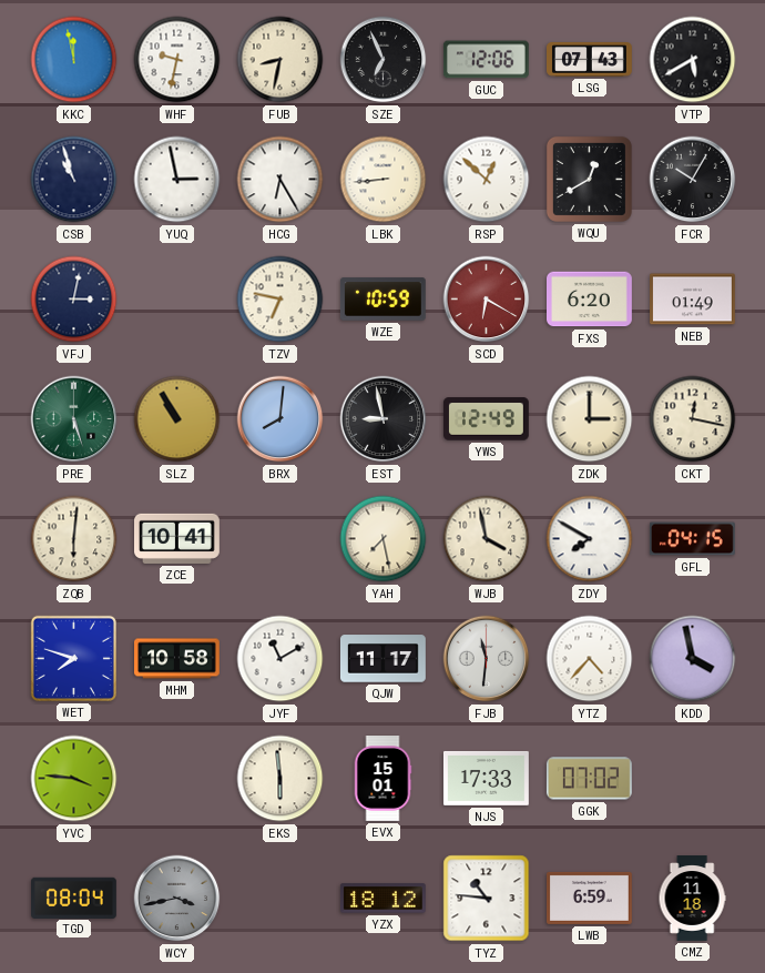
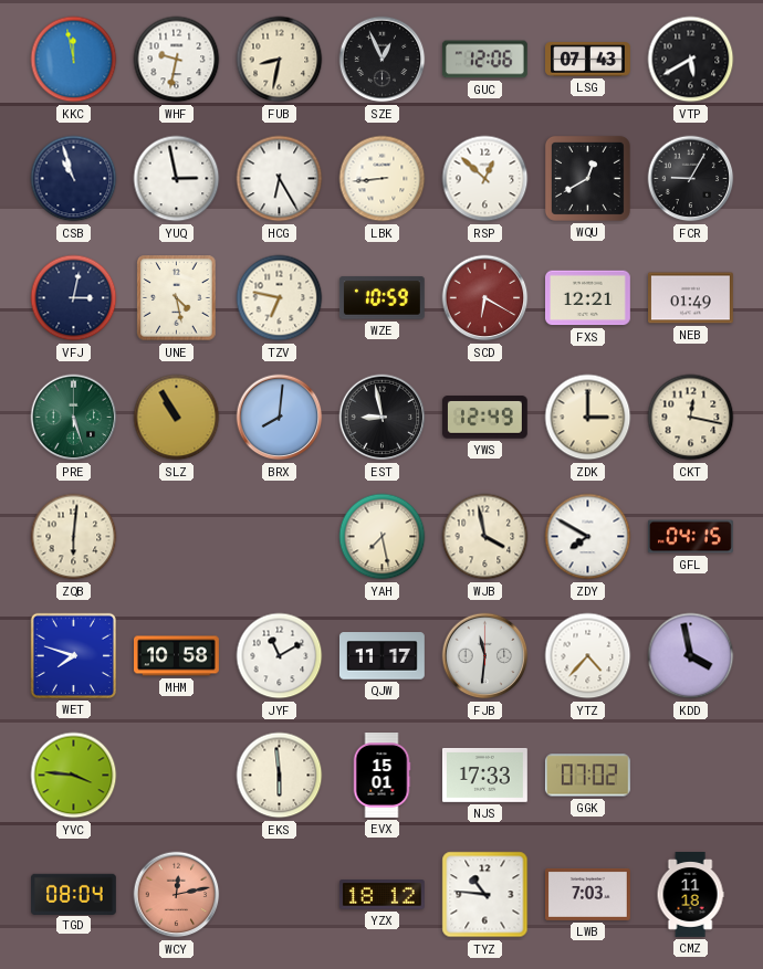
SZE: 6:56 -> 12:56
FCR: 10:05 -> 9:05
UNE: none -> 4:28
FXS: 6:20 -> 12:21
ZCE: 10:41 -> none
WCY: 3:43 -> 12:13
WCY dial: grey -> salmon
LWB: 6:59 -> 7:03
